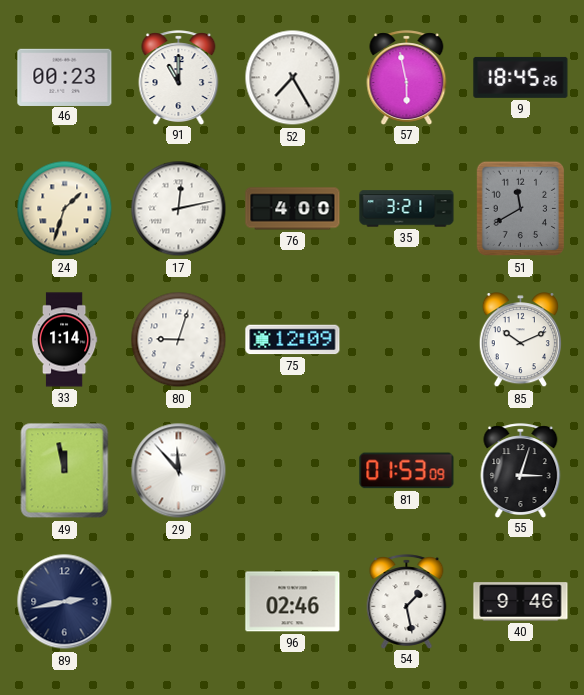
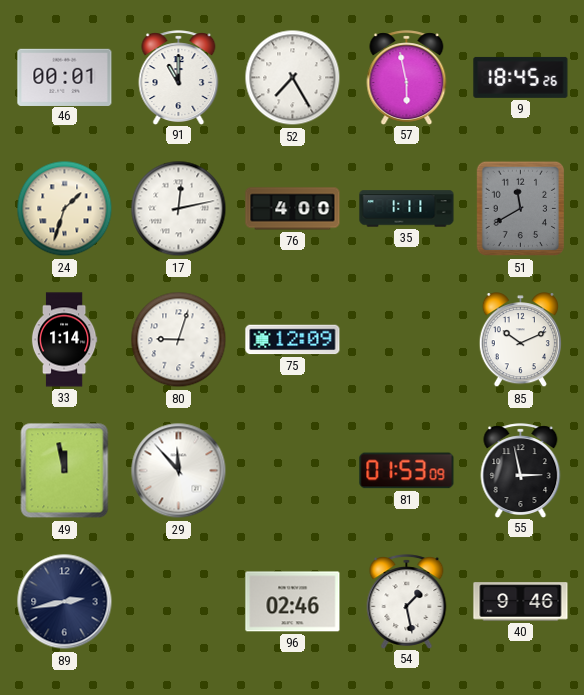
46: 00:23 -> 00:01
35: 3:21 -> 1:11
55: 3:03 -> 2:58
